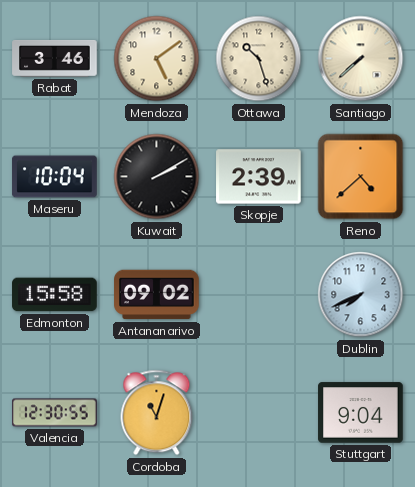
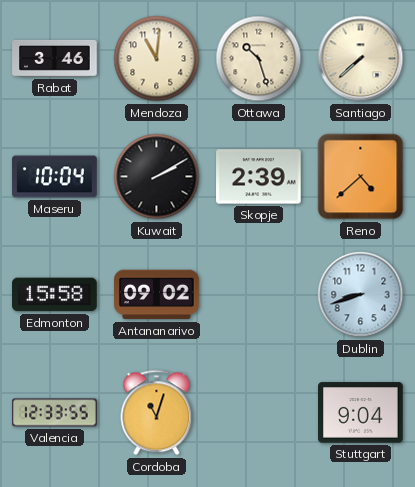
Mendoza: 5:09 -> 11:01
Dublin: 7:41 -> 8:42
Valencia: 12:30 -> 12:33
